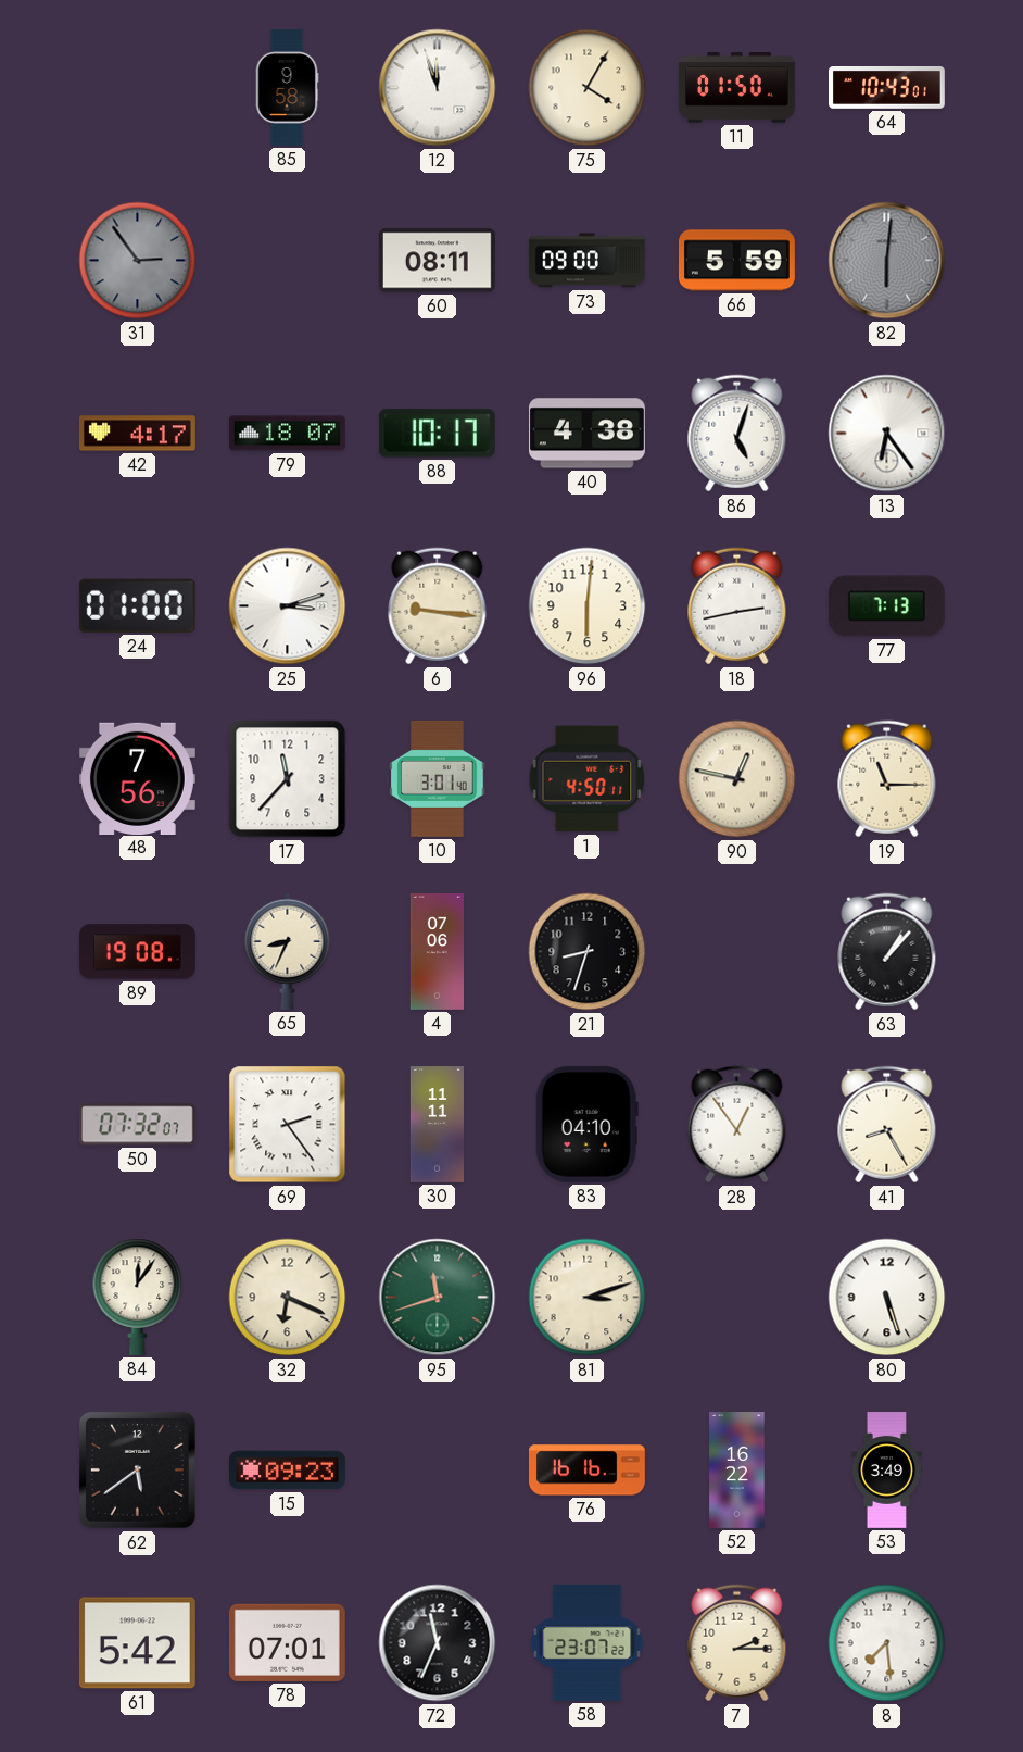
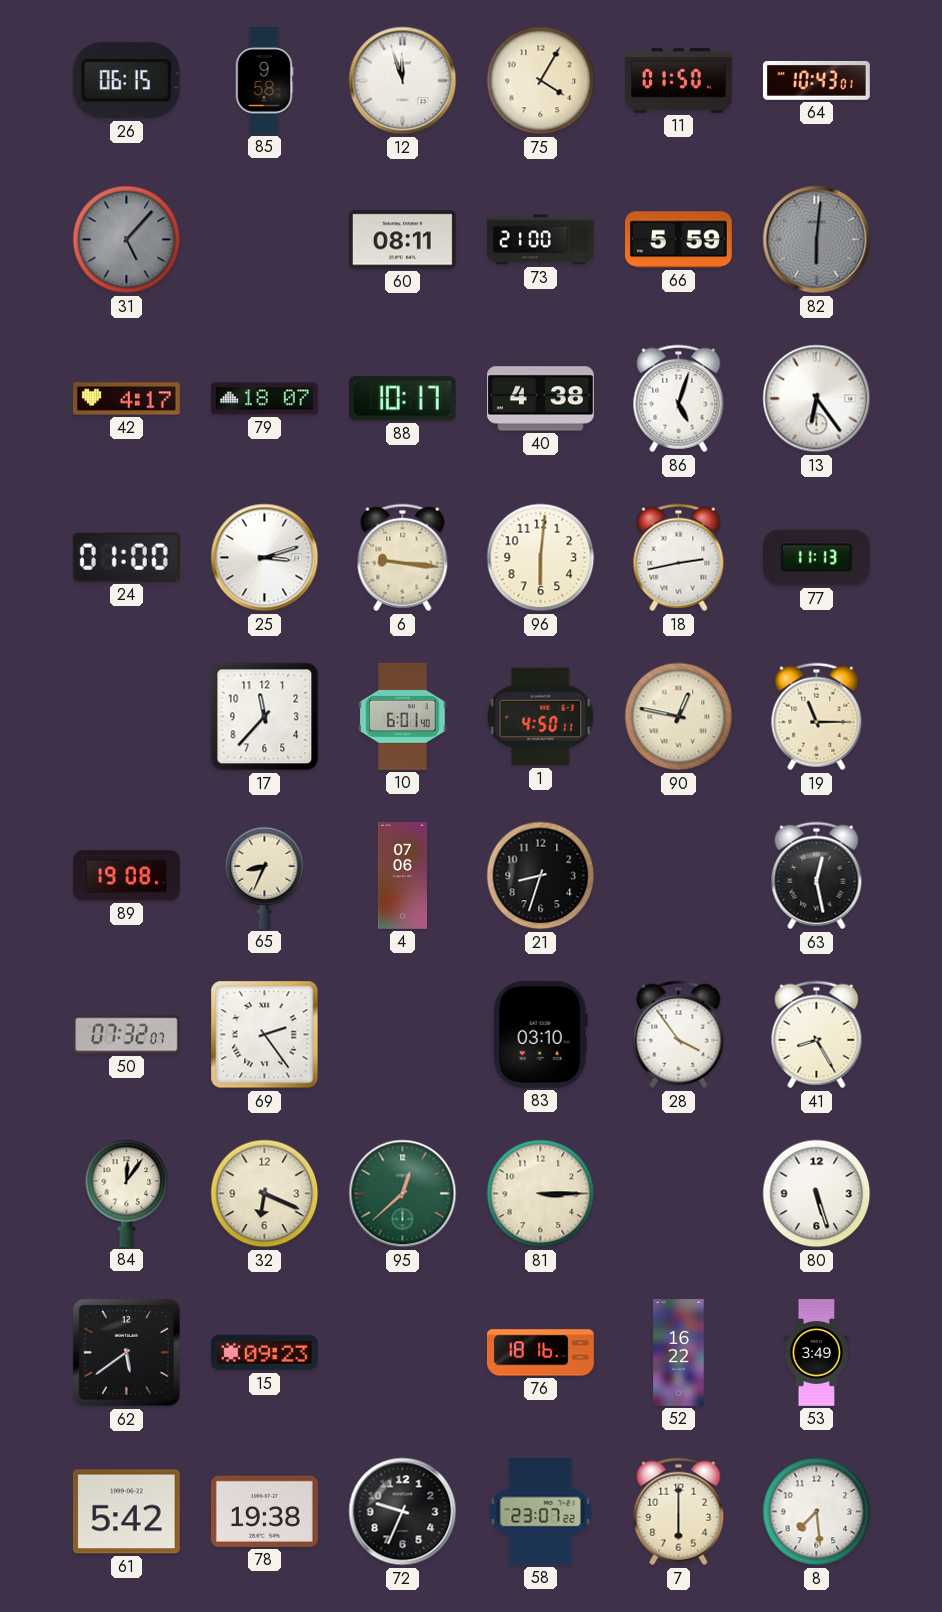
26: none -> 06:15
31: 2:54 -> 5:07
73: 09:00 -> 21:00
77: 7:13 -> 11:13
48: 7:56 -> none
10: 3:01 -> 6:01
63: 1:07 -> 12:28
30: 11:11 -> none
83: 04:10 -> 03:10
28: 12:54 -> 3:54
95: 11:42 -> 12:38
81: 3:12 -> 3:15
76: 16:16 -> 18:16
78: 07:01 -> 19:38
72: 11:34 -> 9:34
7: 2:15 -> 6:00
